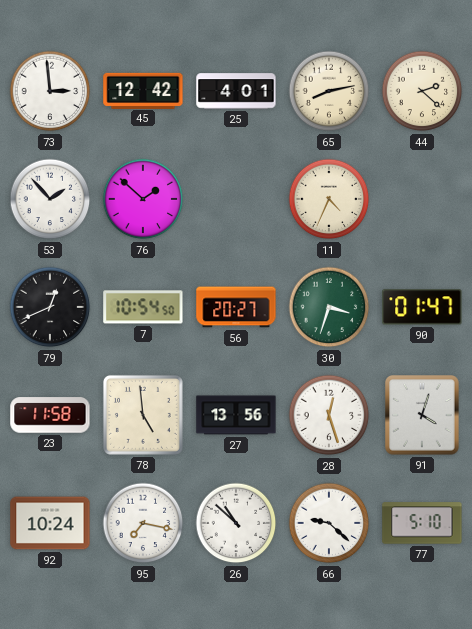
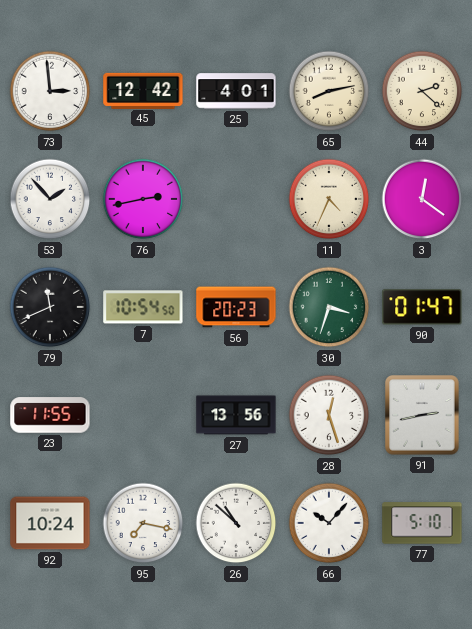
76: 1:52 -> 2:43
3: none -> 12:21
79: 12:41 -> 11:41
56: 20:27 -> 20:23
23: 11:58 -> 11:55
78: 4:59 -> none
91: 4:03 -> 2:43
66: 9:22 -> 10:07
